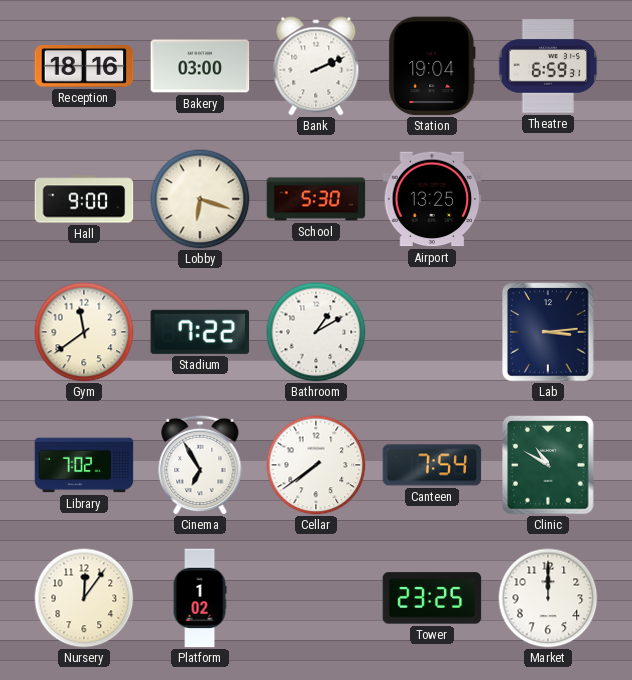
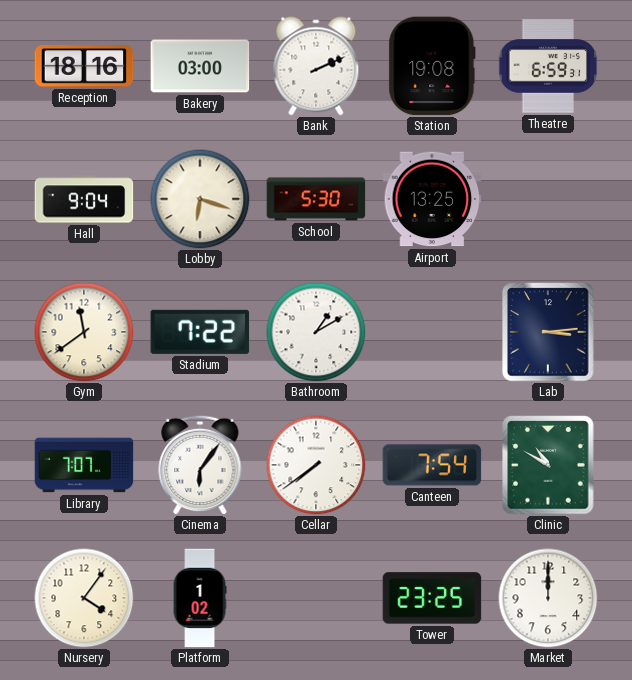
Station: 19:04 -> 19:08
Hall: 9:00 -> 9:04
Library: 7:02 -> 7:07
Cinema: 6:55 -> 6:06
Nursery: 12:06 -> 4:06
